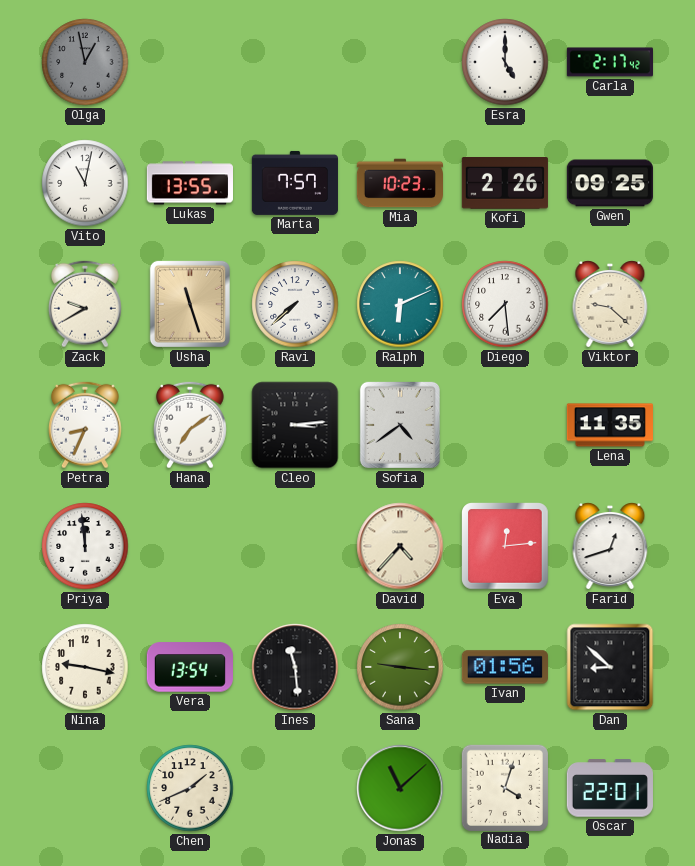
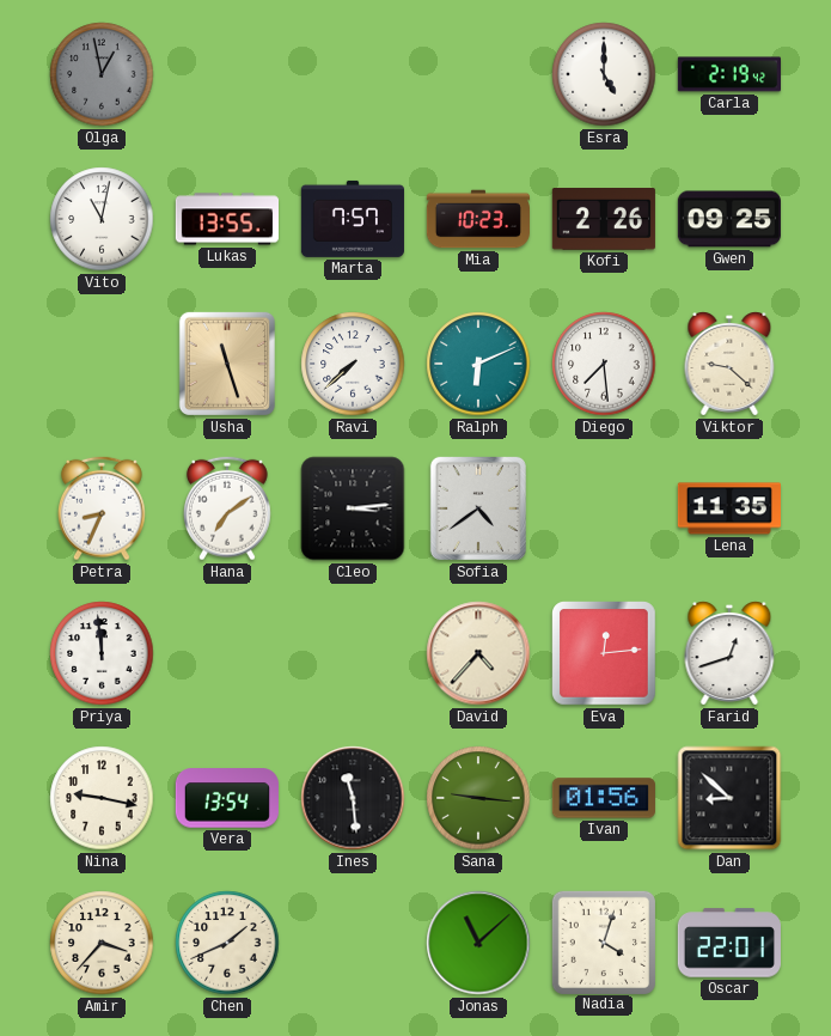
Carla: 2:17 -> 2:19
Zack: 9:40 -> none
Amir: none -> 3:37
